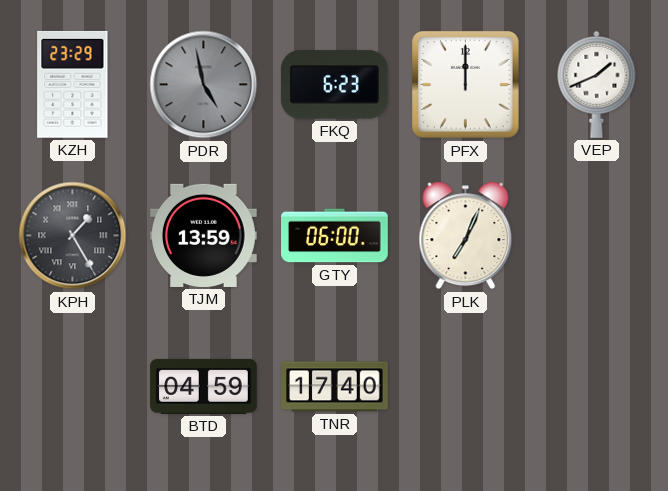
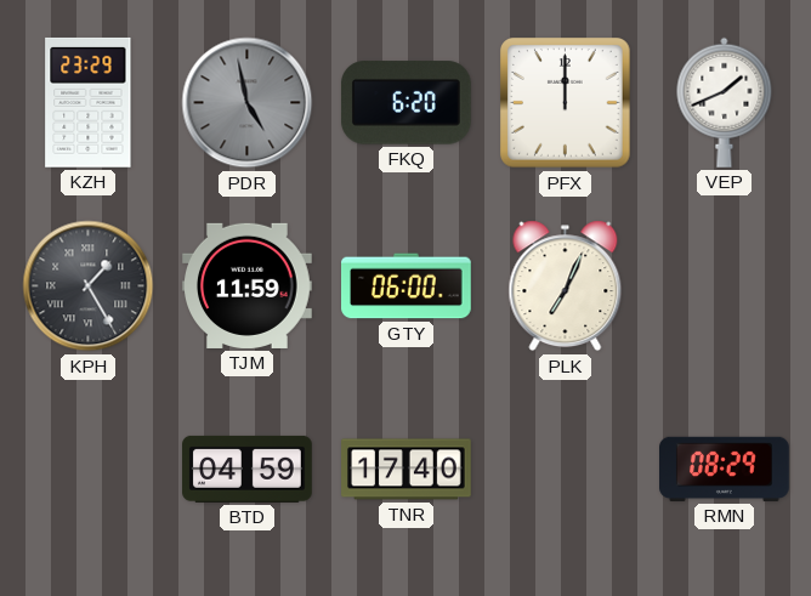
FKQ: 6:23 -> 6:20
TJM: 13:59 -> 11:59
RMN: none -> 08:29
